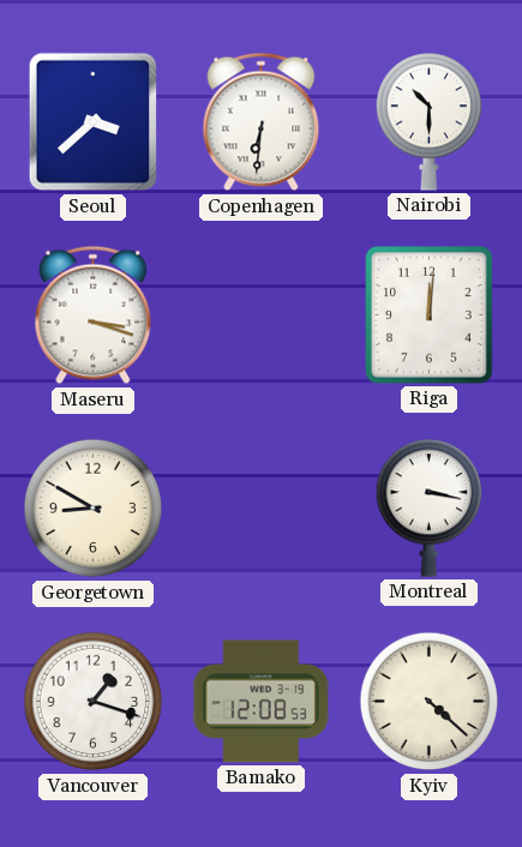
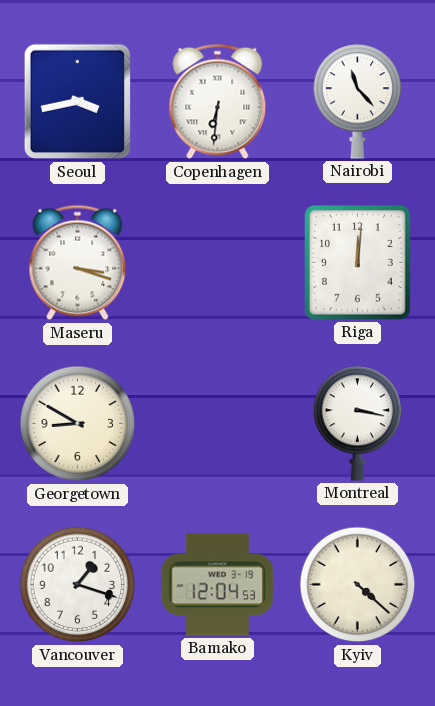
Seoul: 3:38 -> 3:43
Nairobi: 10:30 -> 11:23
Bamako: 12:08 -> 12:04
